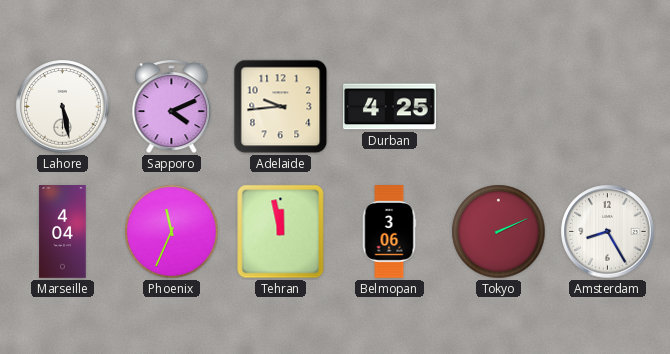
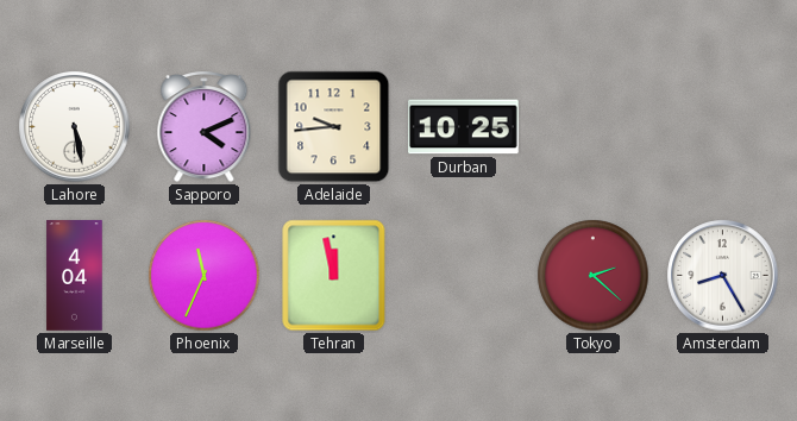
Durban: 4:25 -> 10:25
Belmopan: 3:06 -> none
Tokyo: 2:11 -> 2:22
